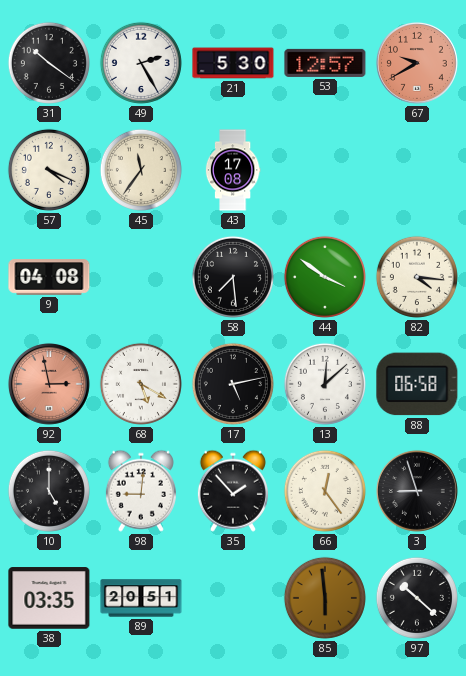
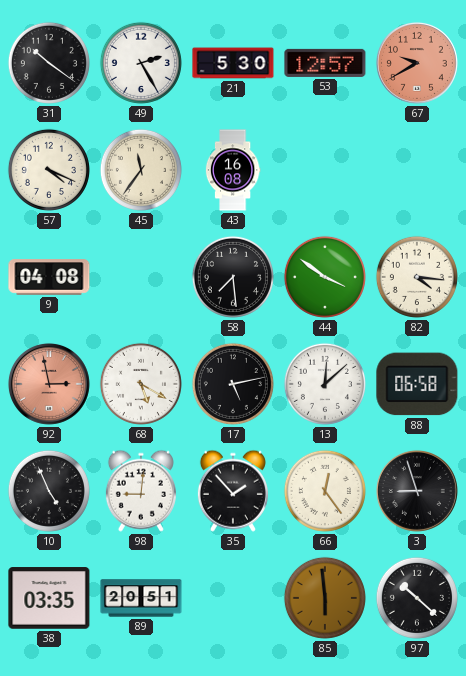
43: 17:08 -> 16:08
10: 5:00 -> 4:56
